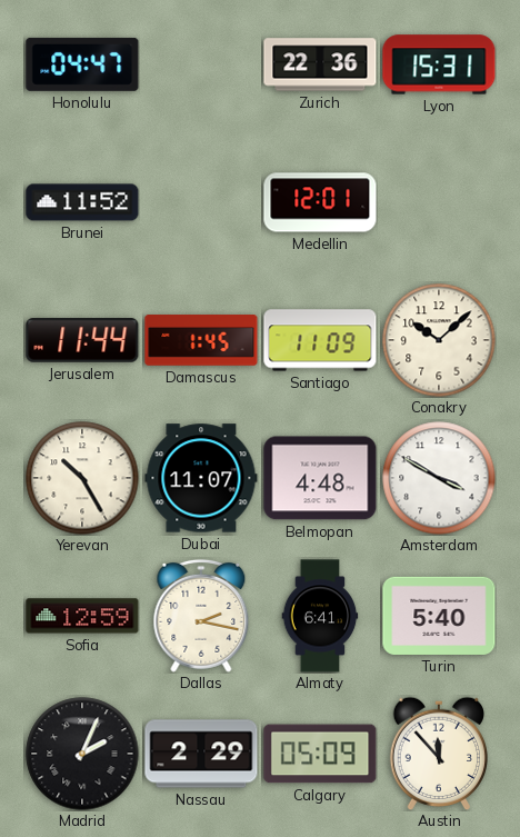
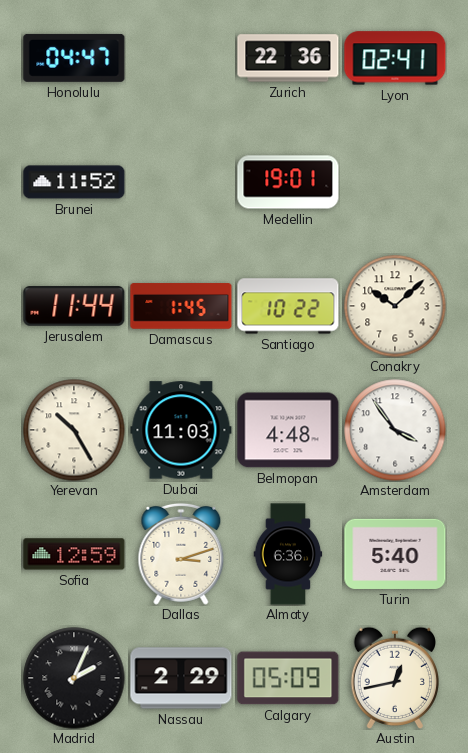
Lyon: 15:31 -> 02:41
Medellin: 12:01 -> 19:01
Santiago: 11:09 -> 10:22
Dubai: 11:07 -> 11:03
Amsterdam: 3:50 -> 3:54
Dallas: 2:17 -> 3:12
Almaty: 6:41 -> 6:36
Austin: 11:53 -> 12:43
